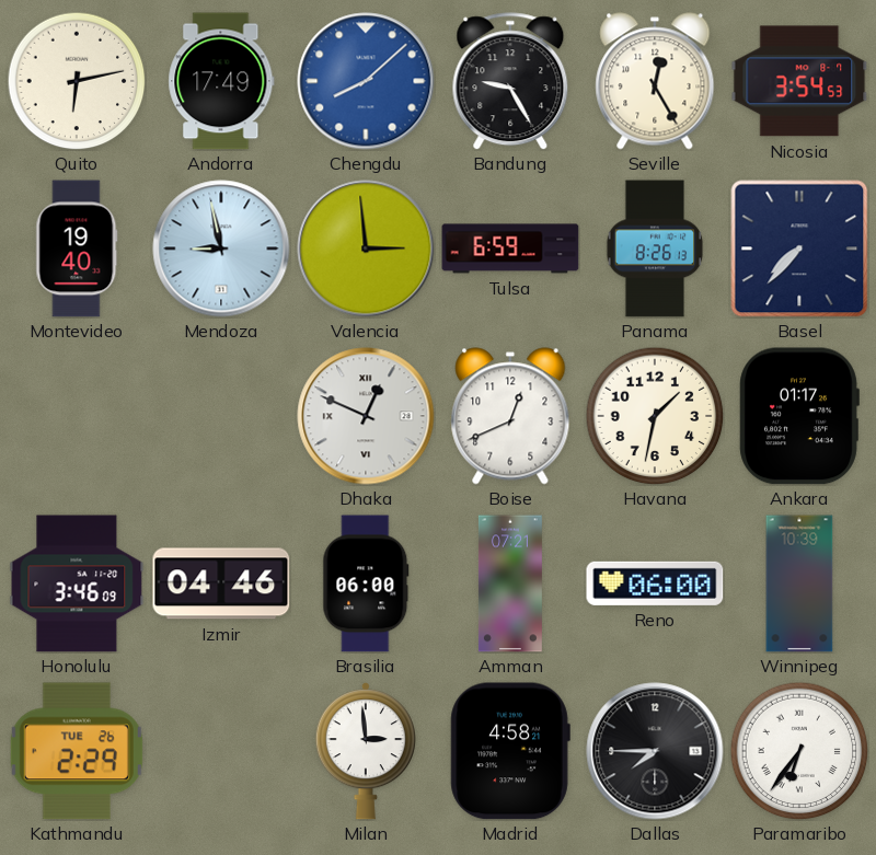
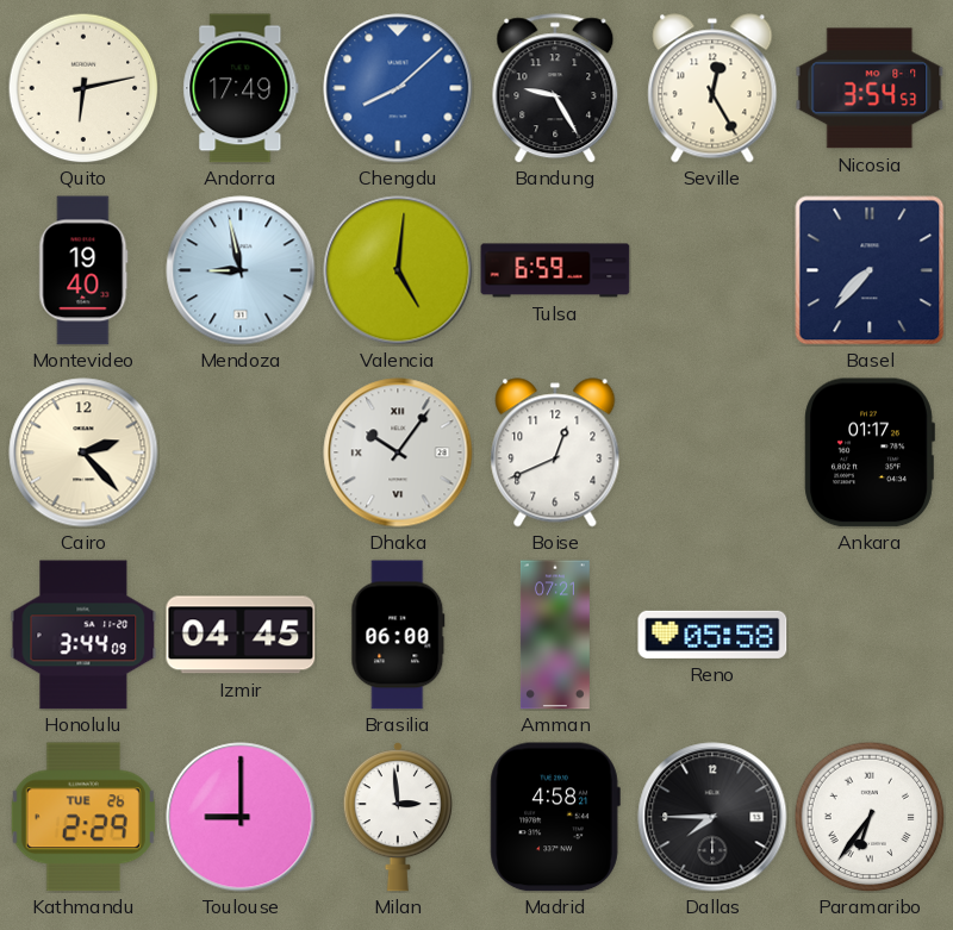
Valencia: 2:59 -> 5:01
Panama: 8:26 -> none
Cairo: none -> 2:23
Dhaka: 12:49 -> 10:06
Havana: 1:32 -> none
Honolulu: 3:46 -> 3:44
Izmir: 04:46 -> 04:45
Reno: 06:00 -> 05:58
Winnipeg: 10:39 -> none
Toulouse: none -> 9:00
